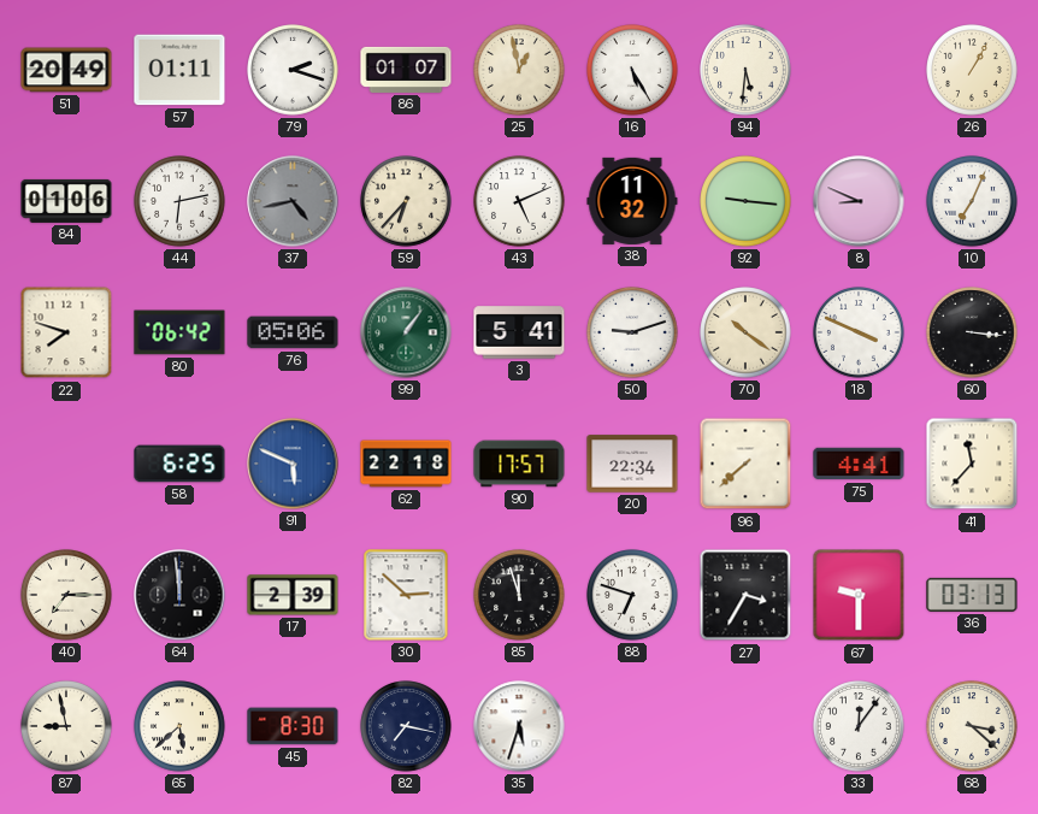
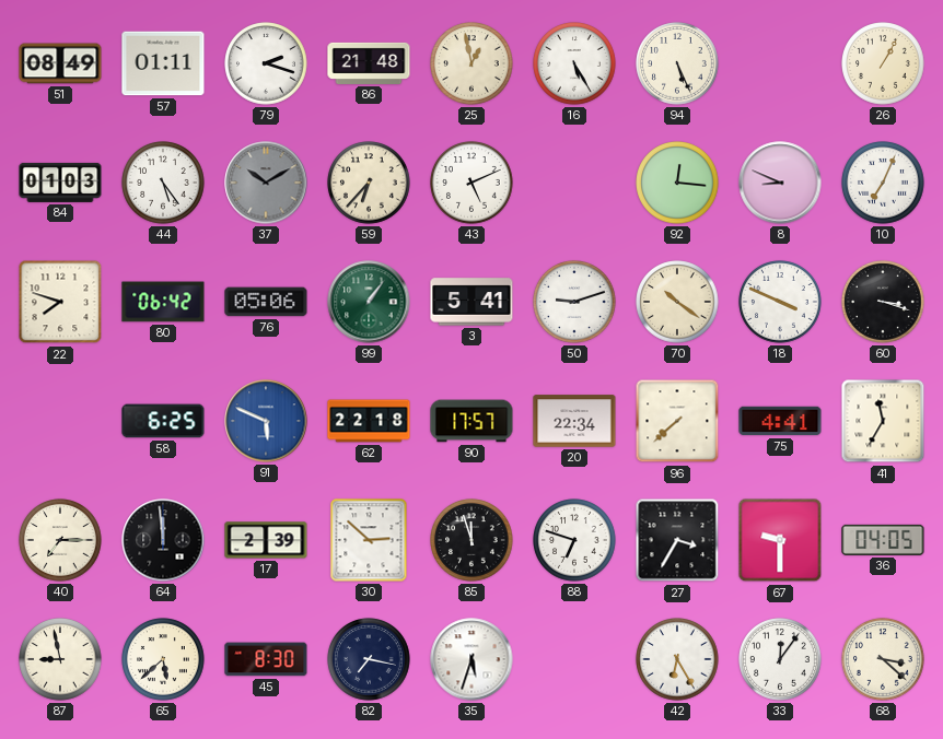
51: 20:49 -> 08:49
86: 01:07 -> 21:48
94: 5:31 -> 5:26
84: 01:06 -> 01:03
44: 6:13 -> 5:24
37: 4:43 -> 10:10
38: 11:32 -> none
92: 9:16 -> 12:16
60: 3:16 -> 3:18
41: 11:37 -> 11:35
36: 03:13 -> 04:05
42: none -> 6:25
